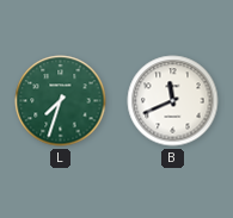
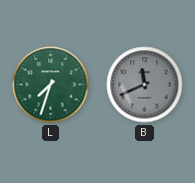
B dial: white -> grey
